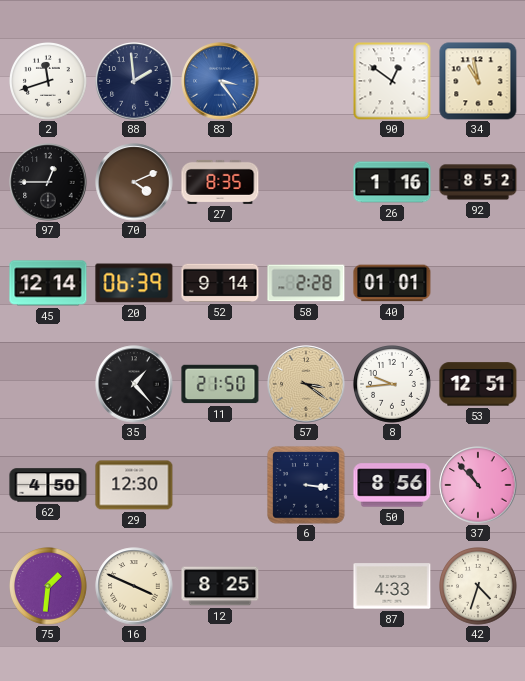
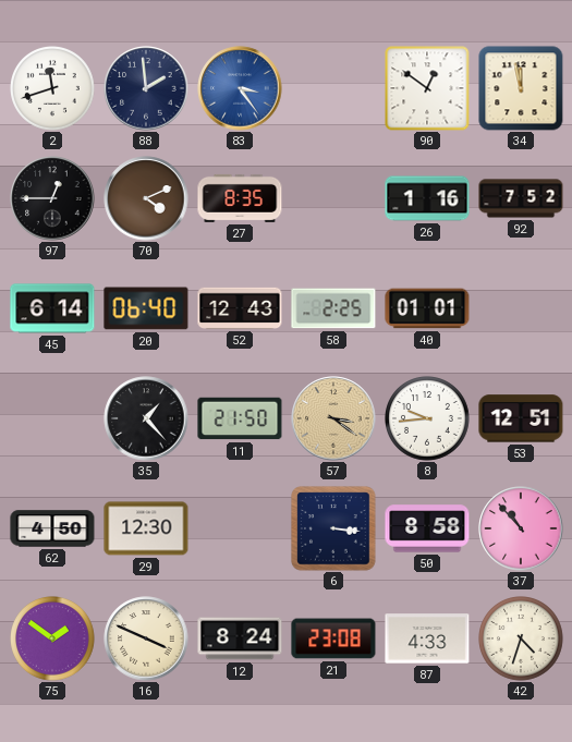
34: 10:58 -> 11:58
92: 8:52 -> 7:52
45: 12:14 -> 6:14
20: 06:39 -> 06:40
52: 9:14 -> 12:43
58: 2:28 -> 2:25
50: 8:56 -> 8:58
75: 1:31 -> 1:51
12: 8:25 -> 8:24
21: none -> 23:08
